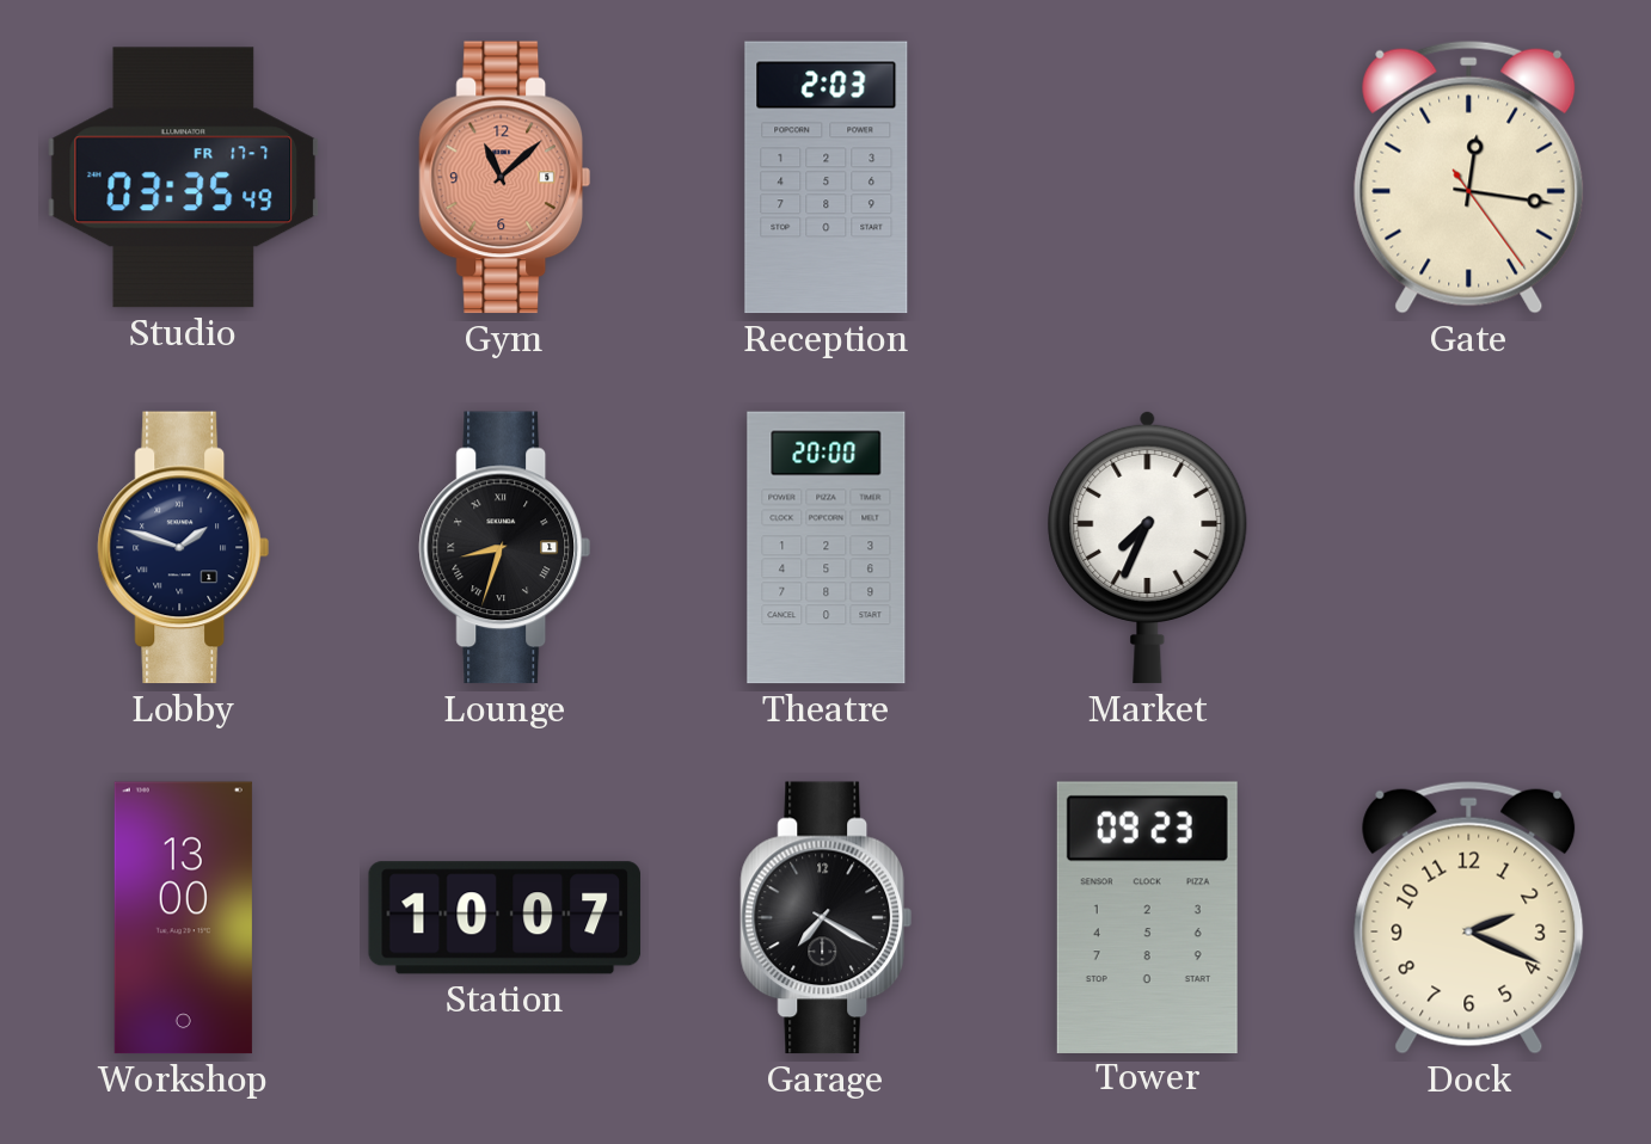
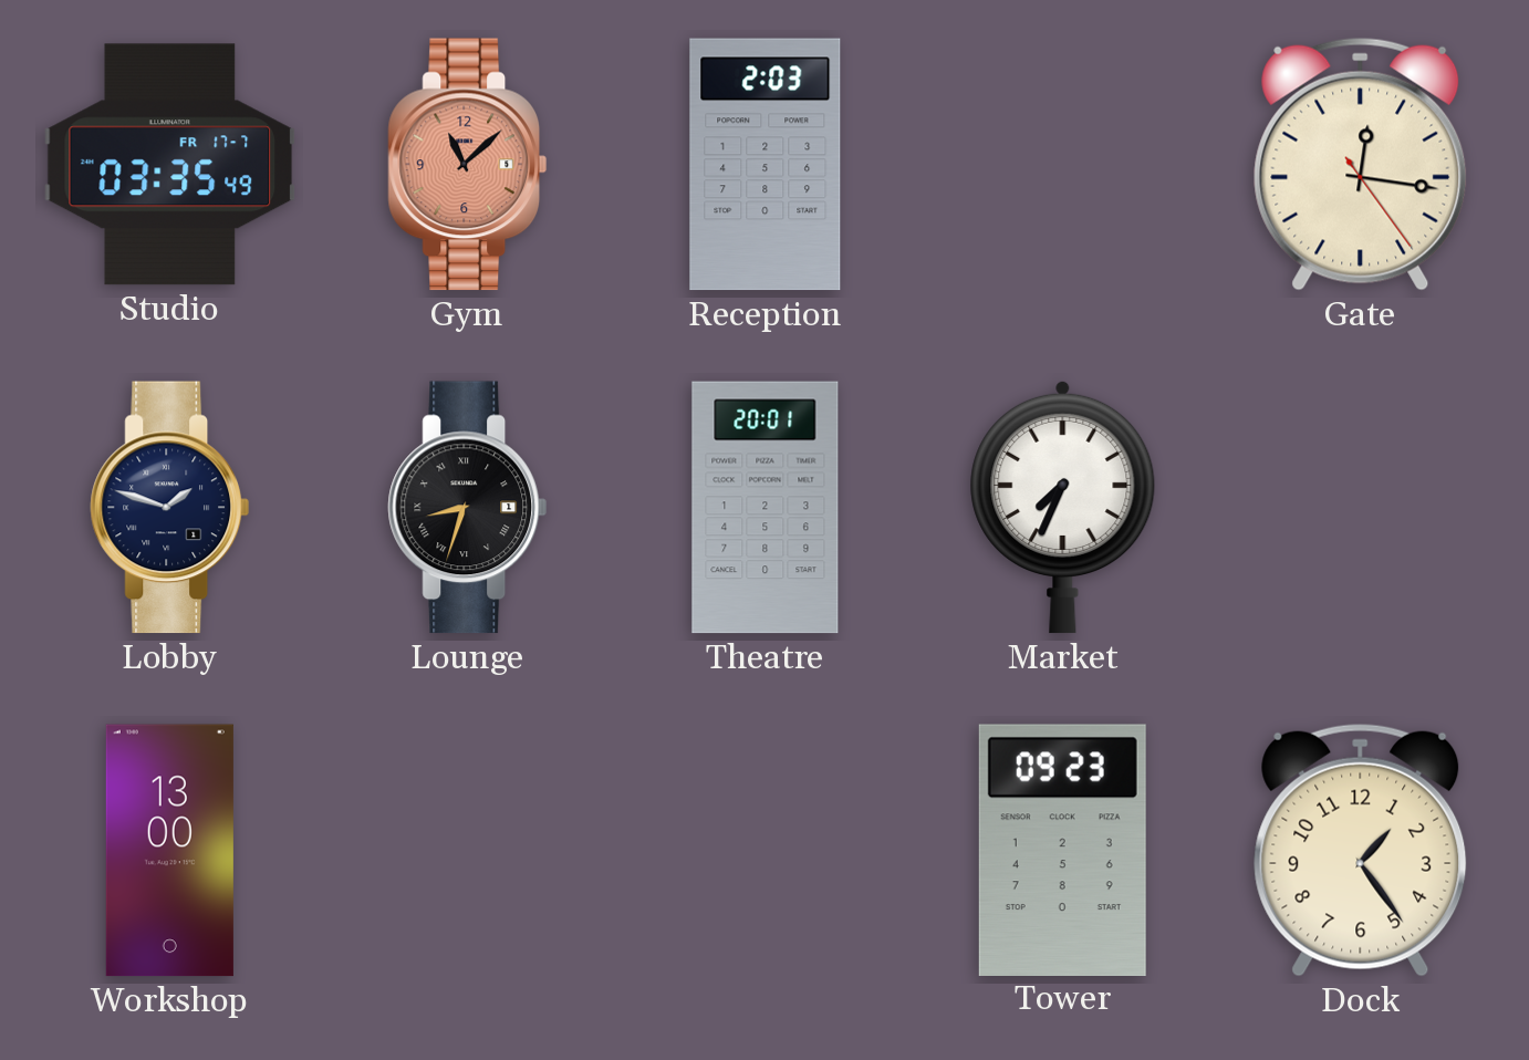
Theatre: 20:00 -> 20:01
Station: 10:07 -> none
Garage: 7:20 -> none
Dock: 2:19 -> 1:24
